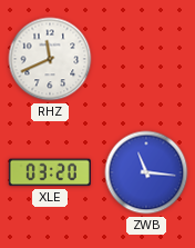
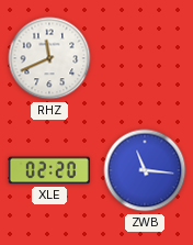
XLE: 03:20 -> 02:20
